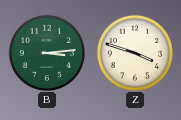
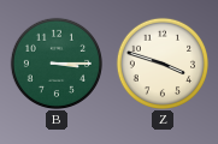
B: 3:14 -> 3:15
